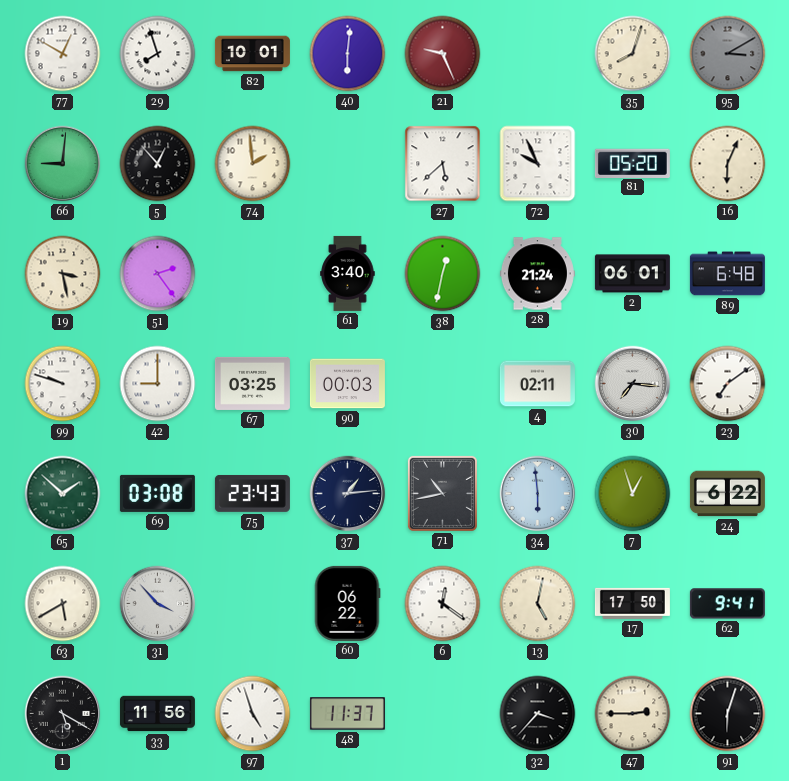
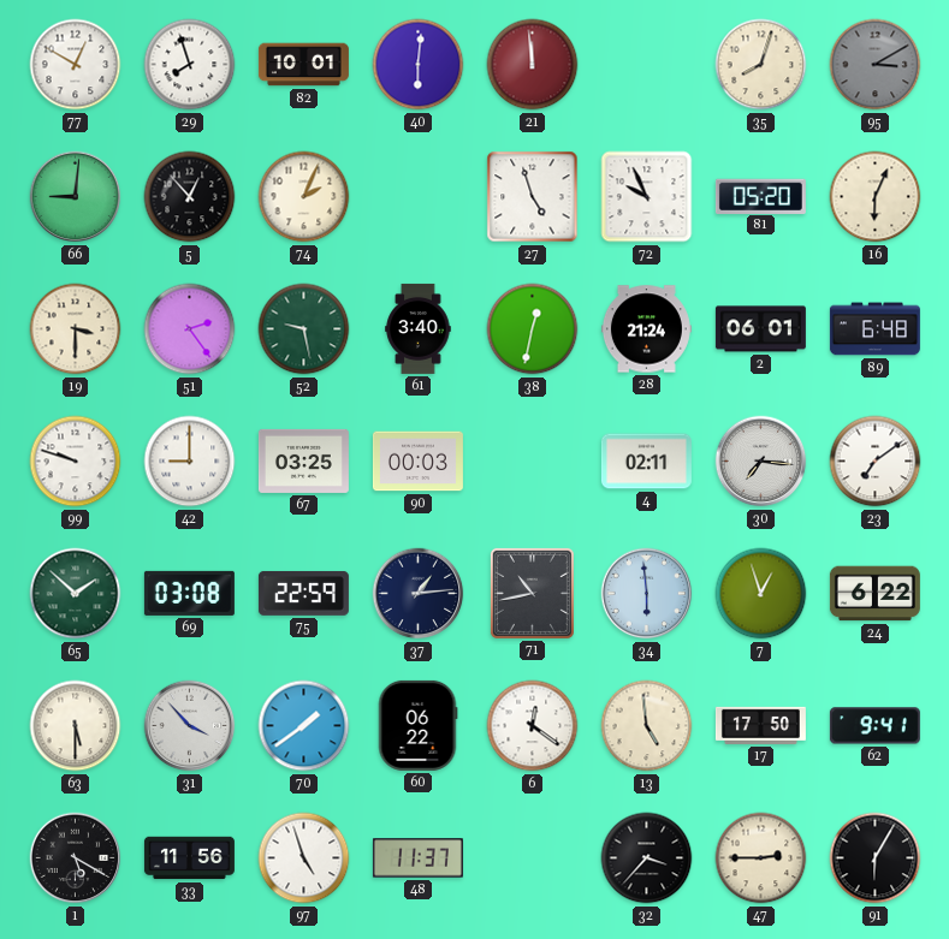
21: 9:26 -> 11:59
74: 1:59 -> 2:04
27: 5:38 -> 4:57
19: 3:28 -> 3:30
52: none -> 9:28
75: 23:43 -> 22:59
63: 5:40 -> 5:30
70: none -> 1:39
13: 5:02 -> 4:59
91: 6:03 -> 6:05
